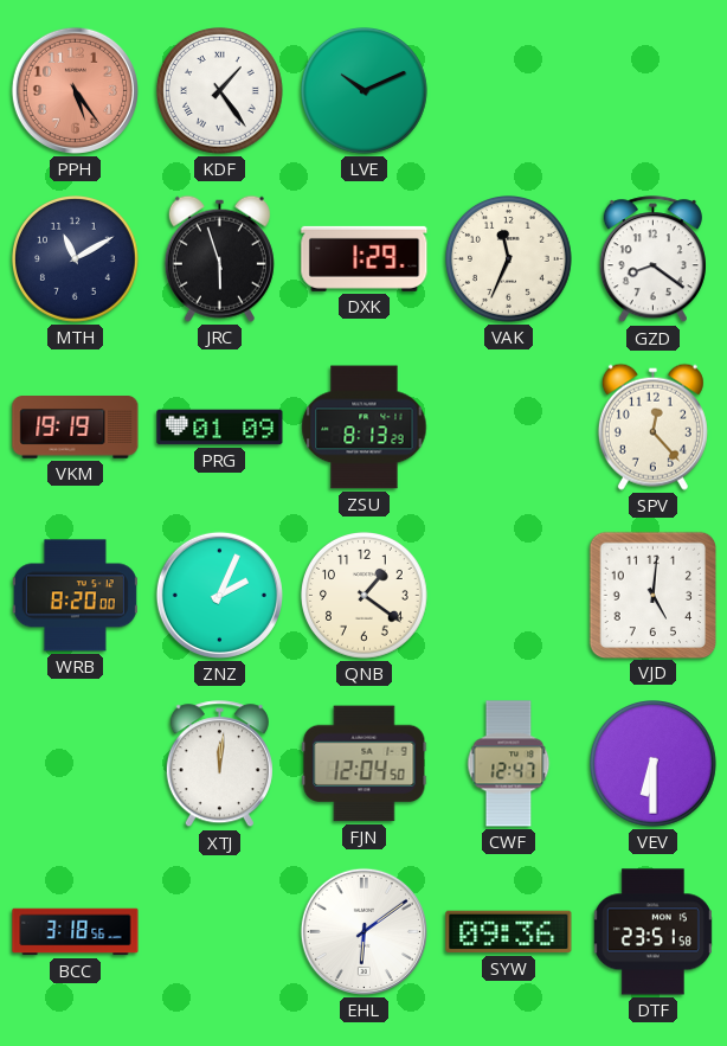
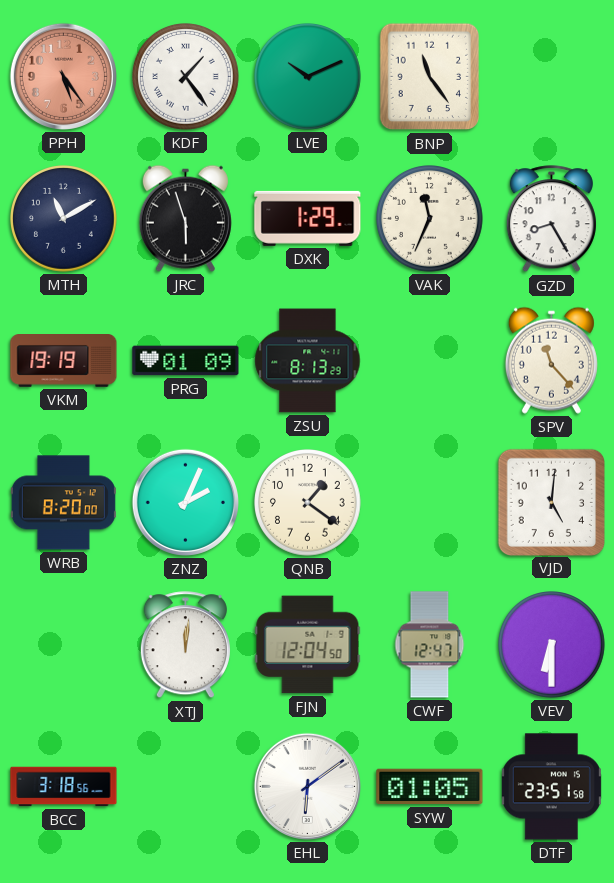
BNP: none -> 11:24
GZD: 8:21 -> 8:25
SPV: 12:23 -> 11:23
SYW: 09:36 -> 01:05
